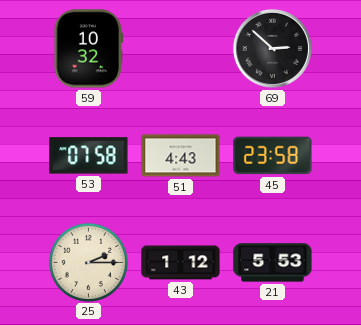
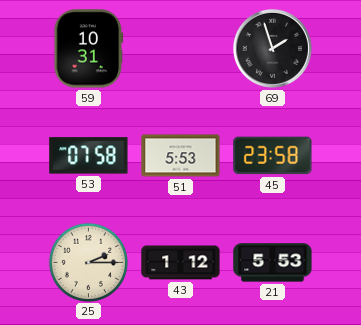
59: 10:32 -> 10:31
69: 2:52 -> 1:57
51: 4:43 -> 5:53
